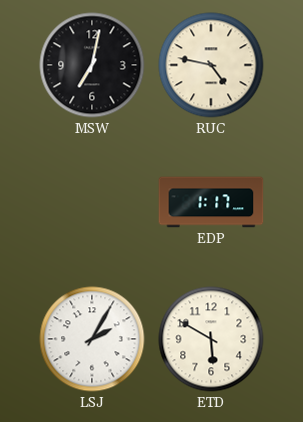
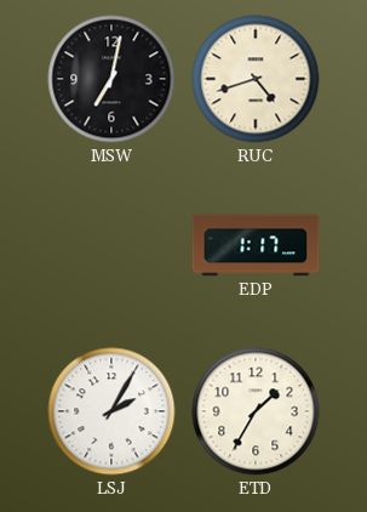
RUC: 4:47 -> 4:42
ETD: 5:50 -> 1:35
